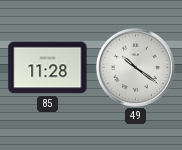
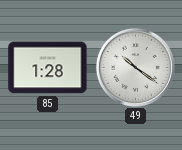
85: 11:28 -> 1:28
